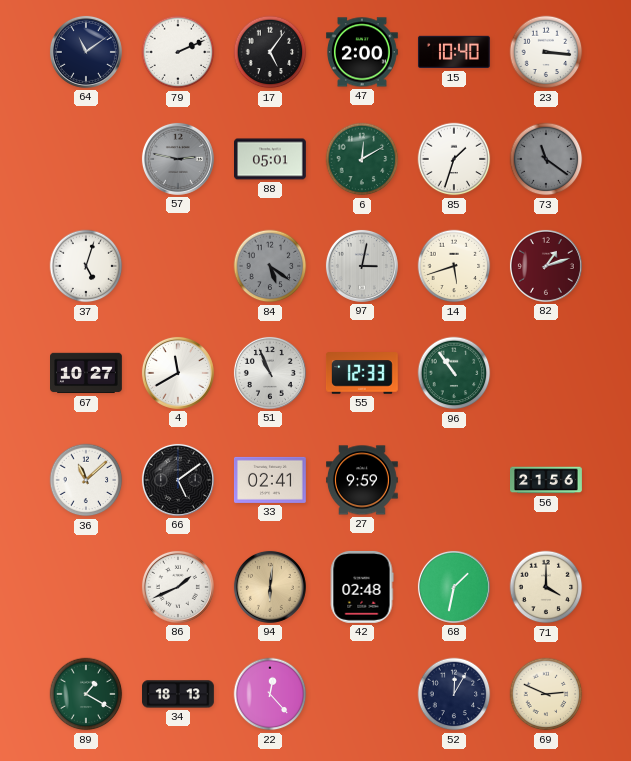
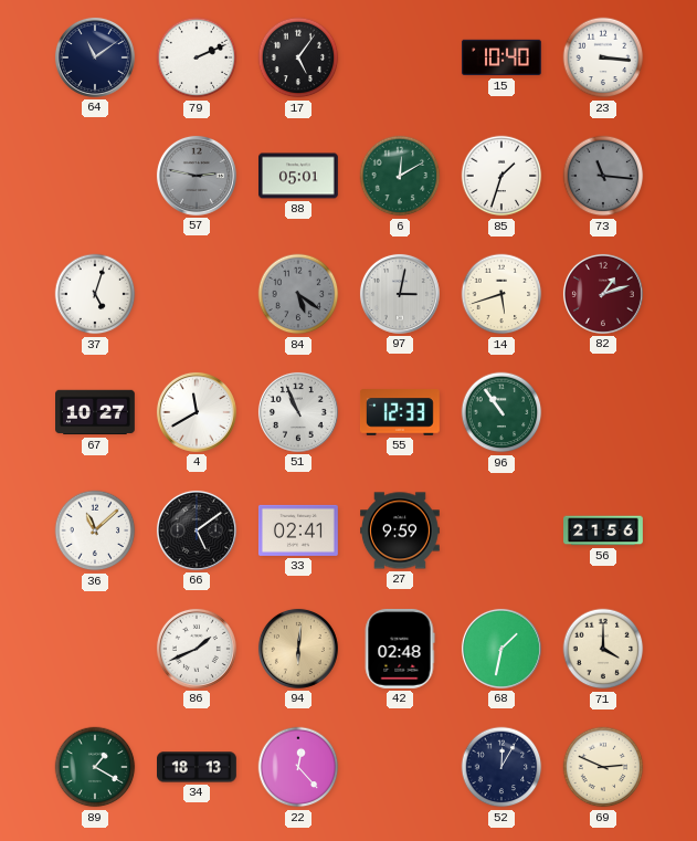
47: 2:00 -> none
73: 11:21 -> 11:16
